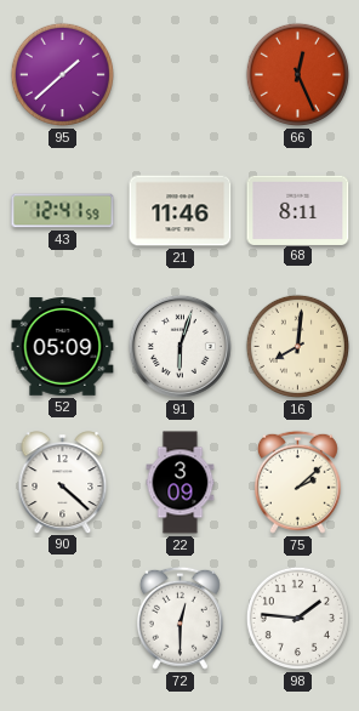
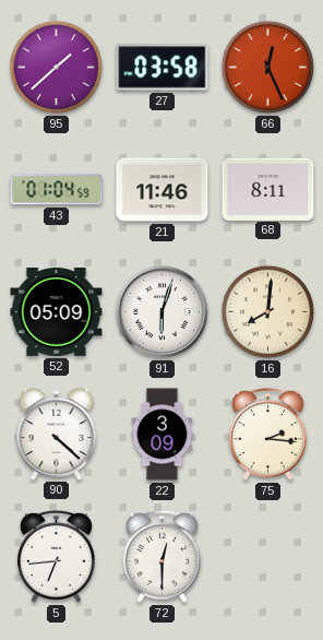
27: none -> 03:58
43: 12:41 -> 01:04
75: 2:08 -> 2:16
5: none -> 6:44
98: 1:46 -> none
